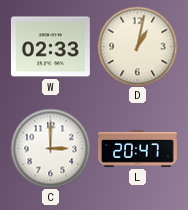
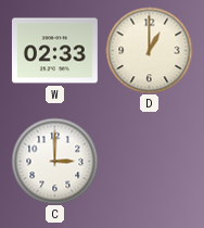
D: 1:02 -> 1:00
L: 20:47 -> none
